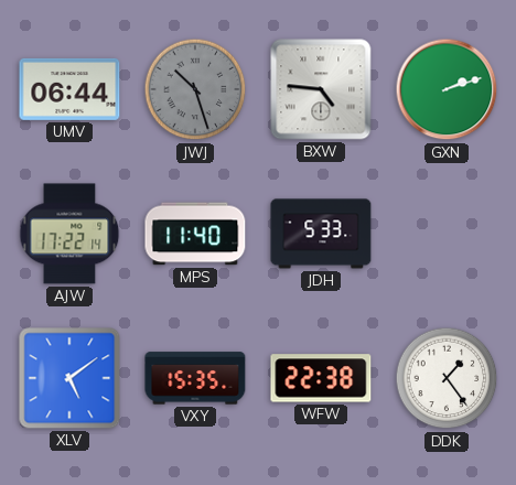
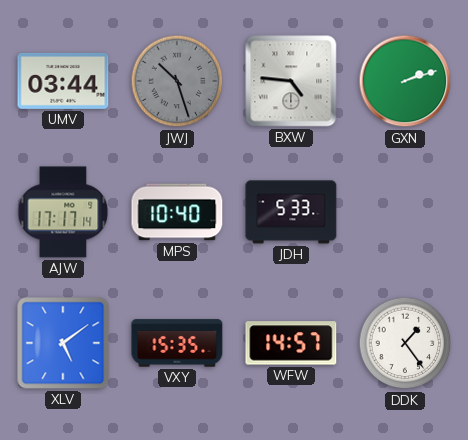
UMV: 06:44 -> 03:44
AJW: 17:22 -> 17:17
MPS: 11:40 -> 10:40
WFW: 22:38 -> 14:57
